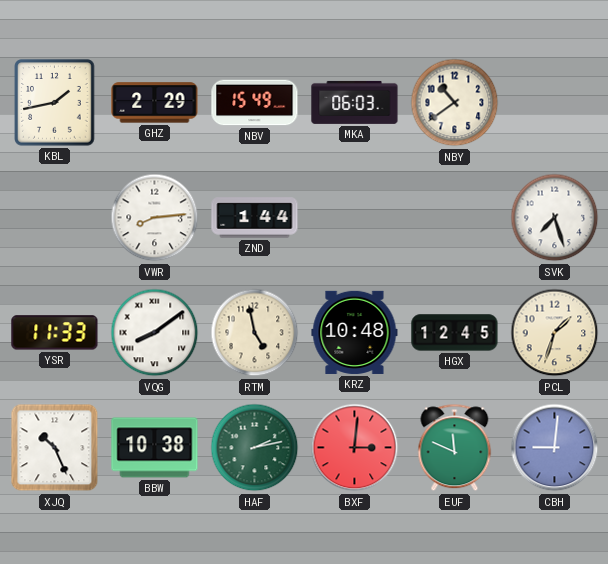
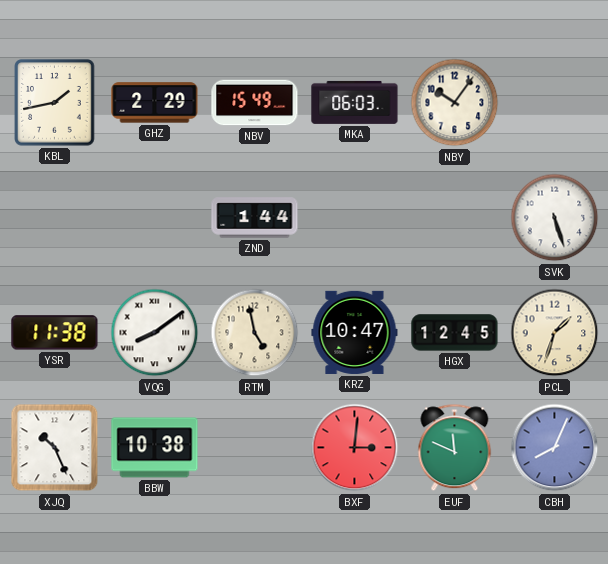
NBY: 10:39 -> 10:06
VWR: 8:14 -> none
SVK: 7:27 -> 5:27
YSR: 11:33 -> 11:38
KRZ: 10:48 -> 10:47
HAF: 2:13 -> none
CBH: 9:01 -> 8:04
